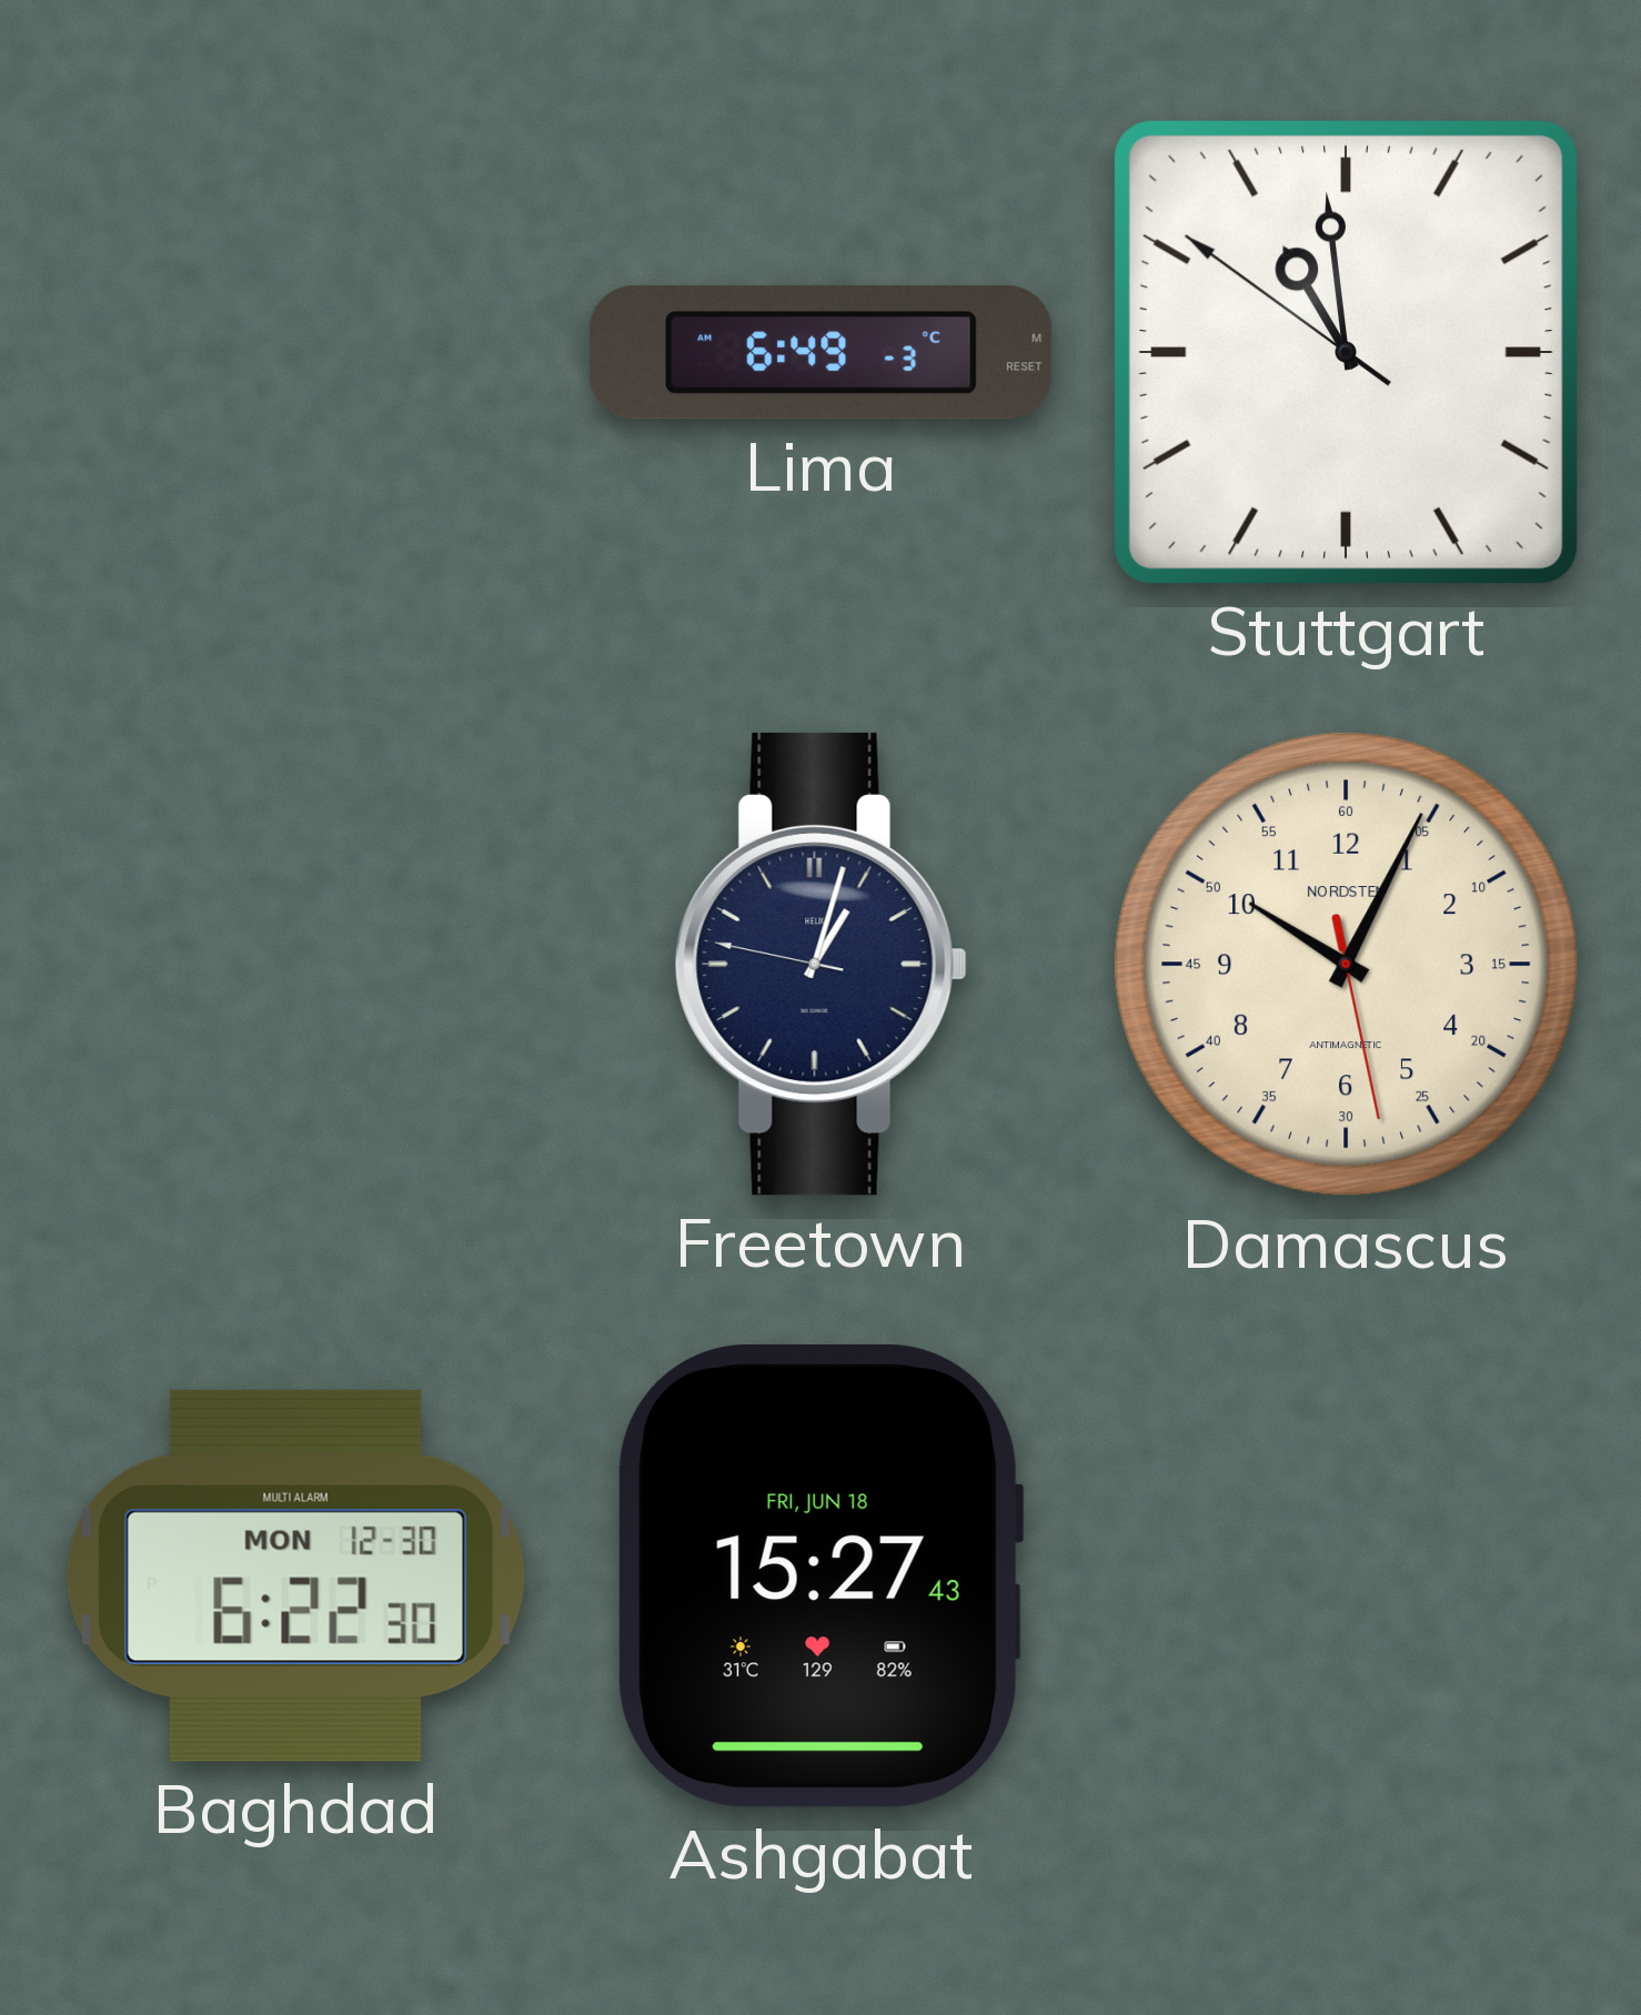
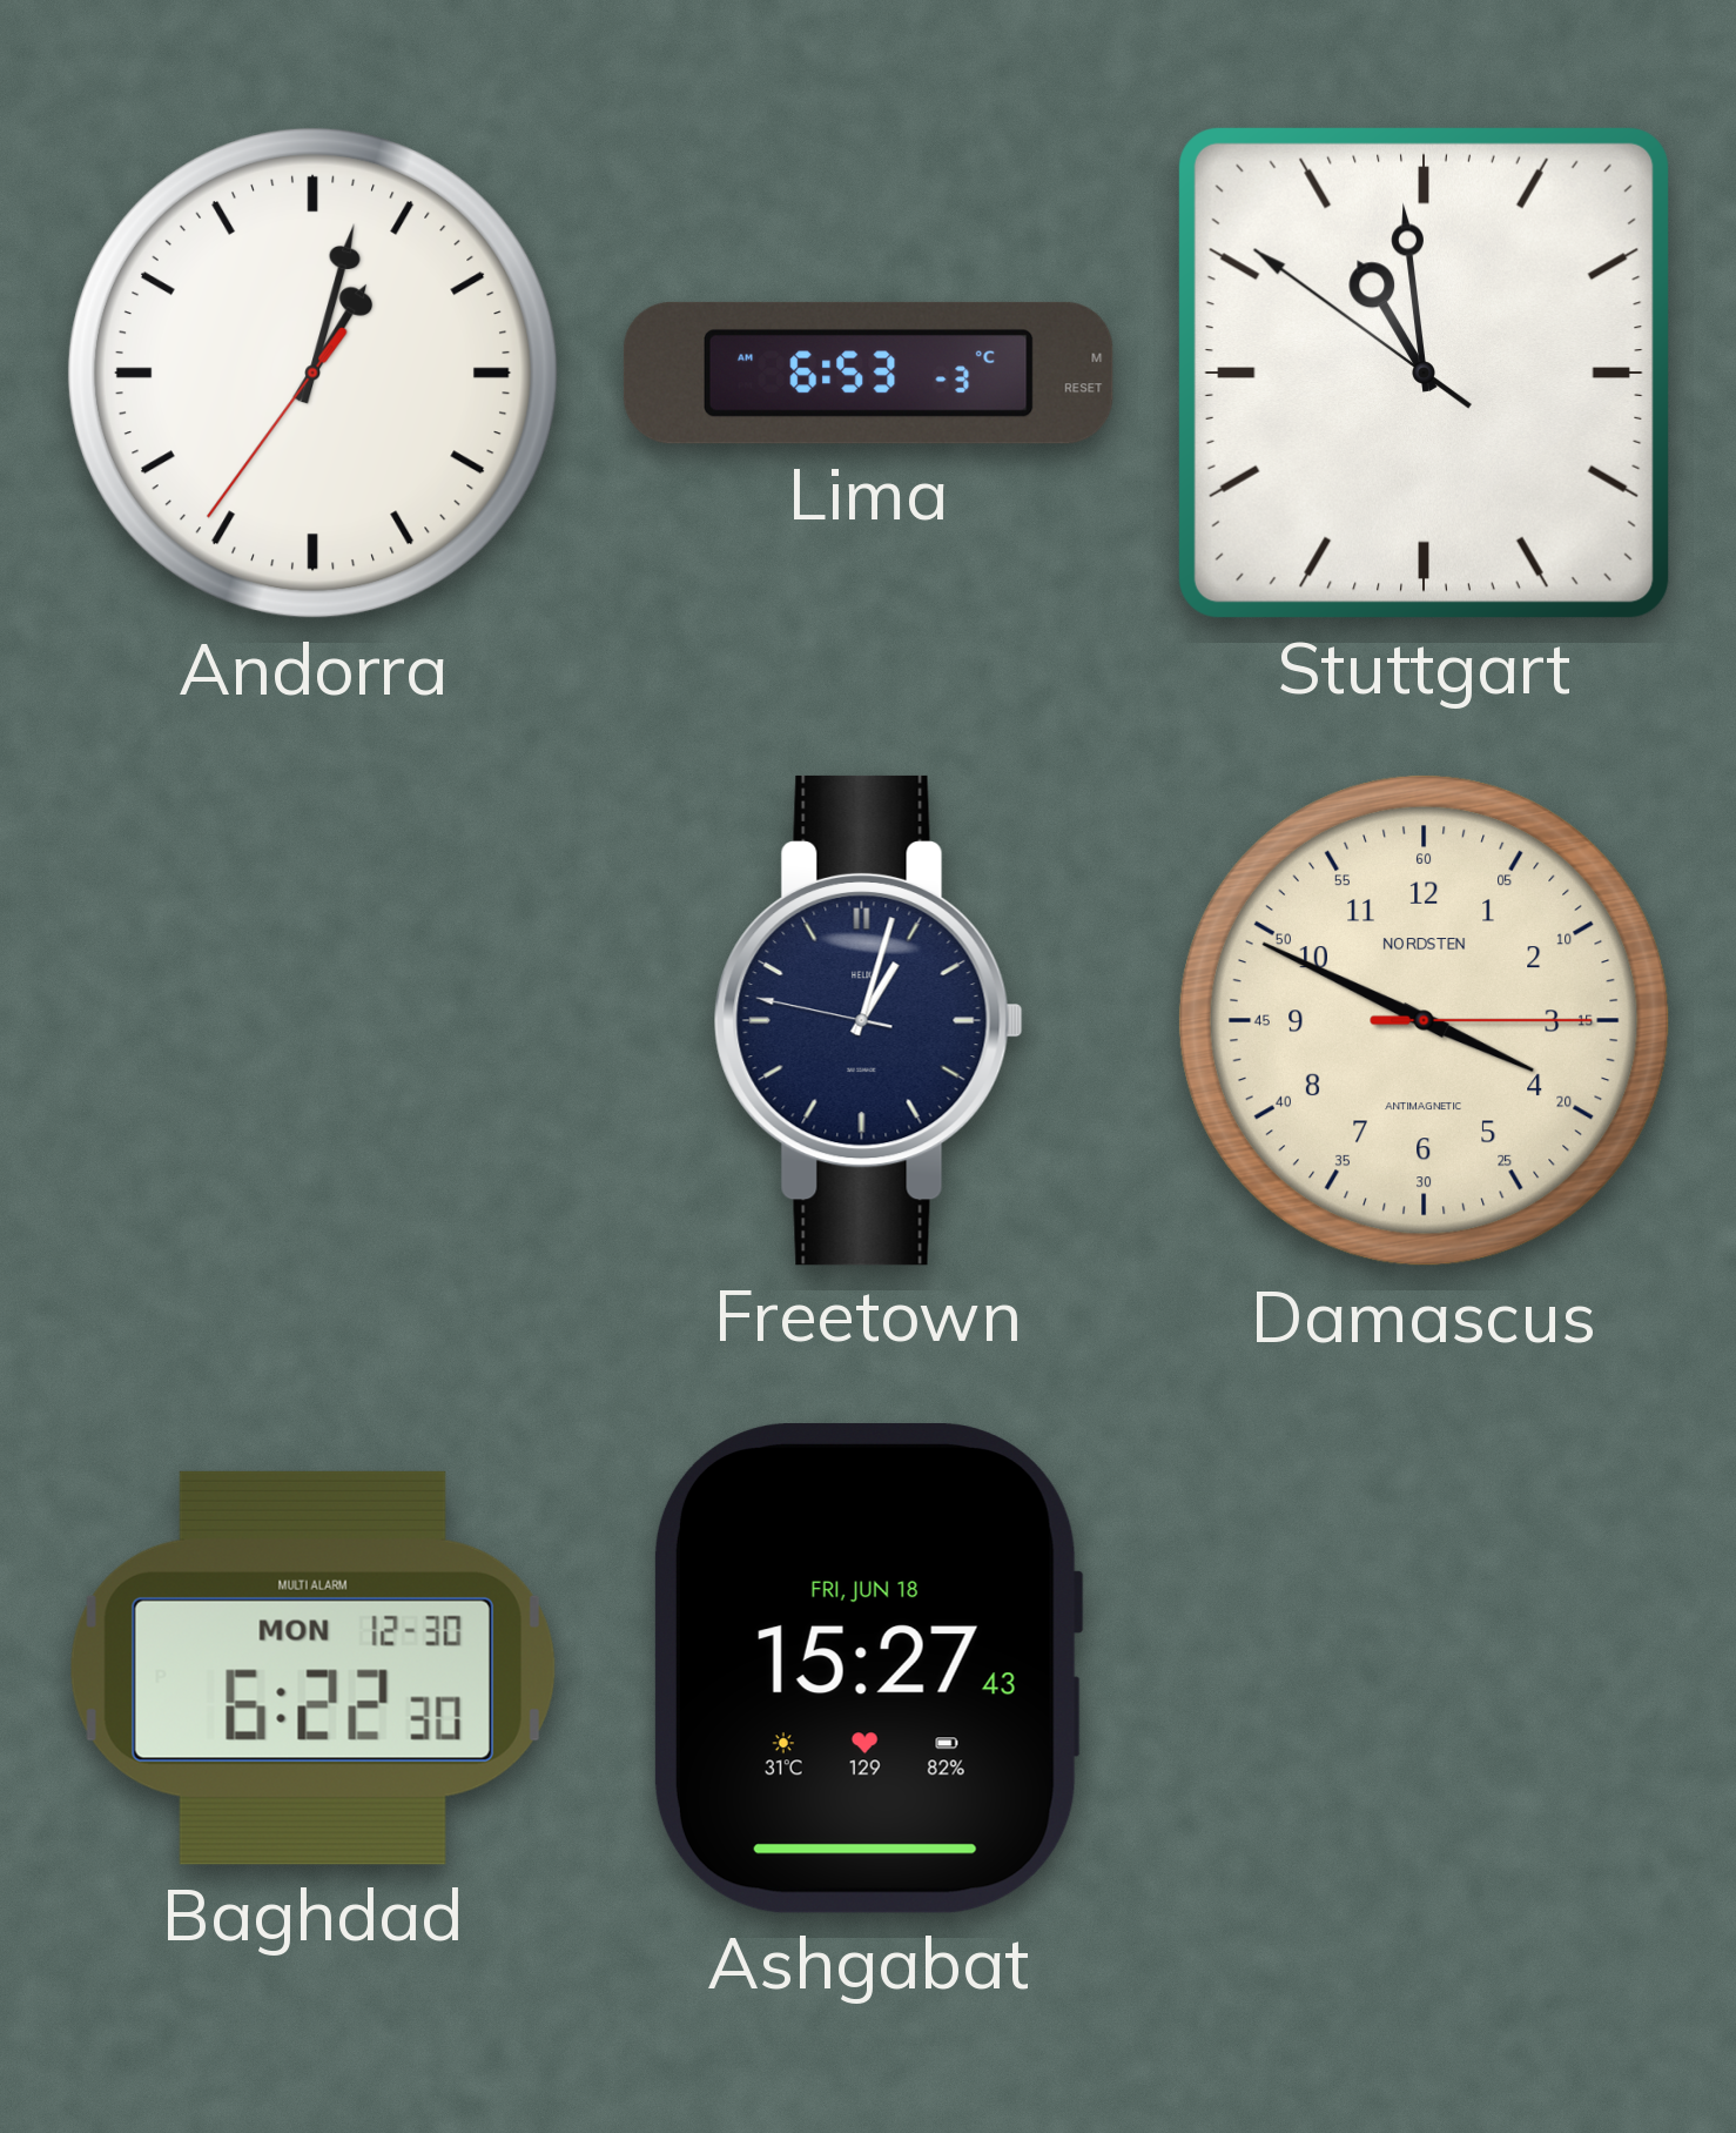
Andorra: none -> 1:02
Lima: 6:49 -> 6:53
Damascus: 10:04 -> 3:49
